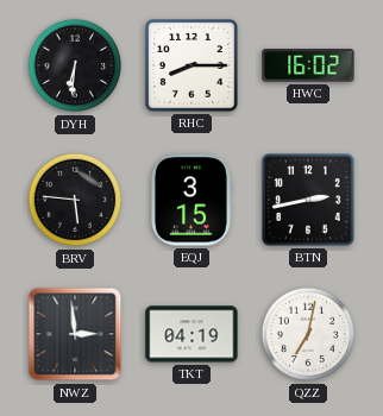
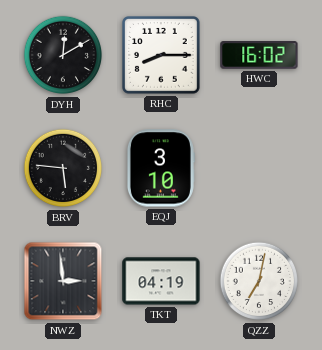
DYH: 6:31 -> 12:10
EQJ: 3:15 -> 3:10
BTN: 2:43 -> none
